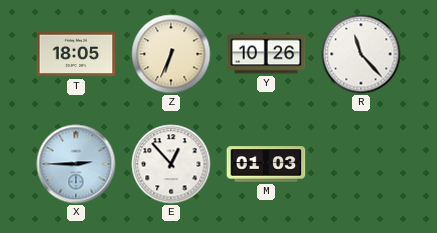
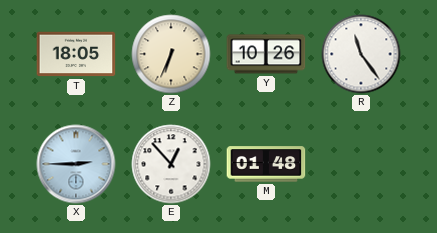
R: 11:23 -> 11:24
M: 01:03 -> 01:48
